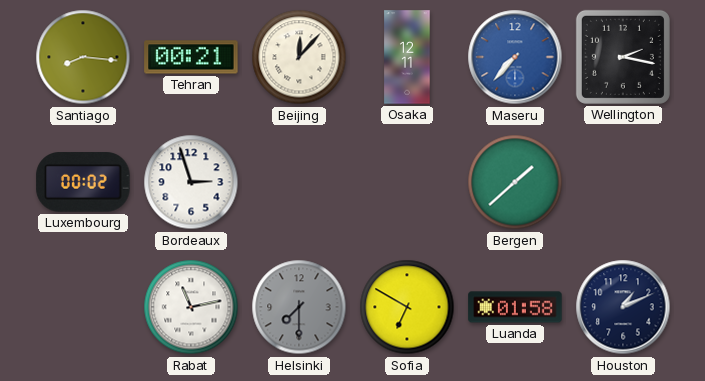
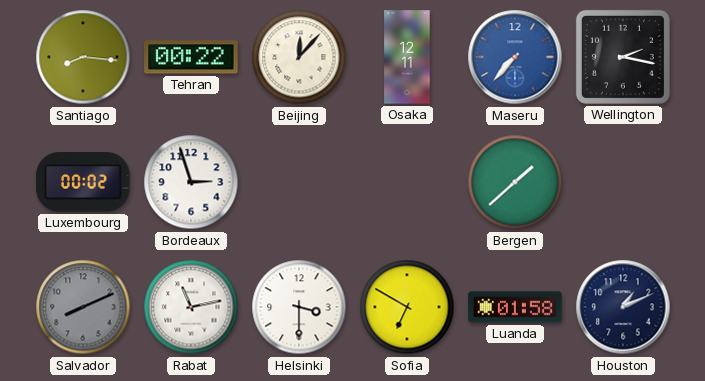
Tehran: 00:21 -> 00:22
Salvador: none -> 8:11
Helsinki: 7:30 -> 3:30
Helsinki dial: grey -> white
